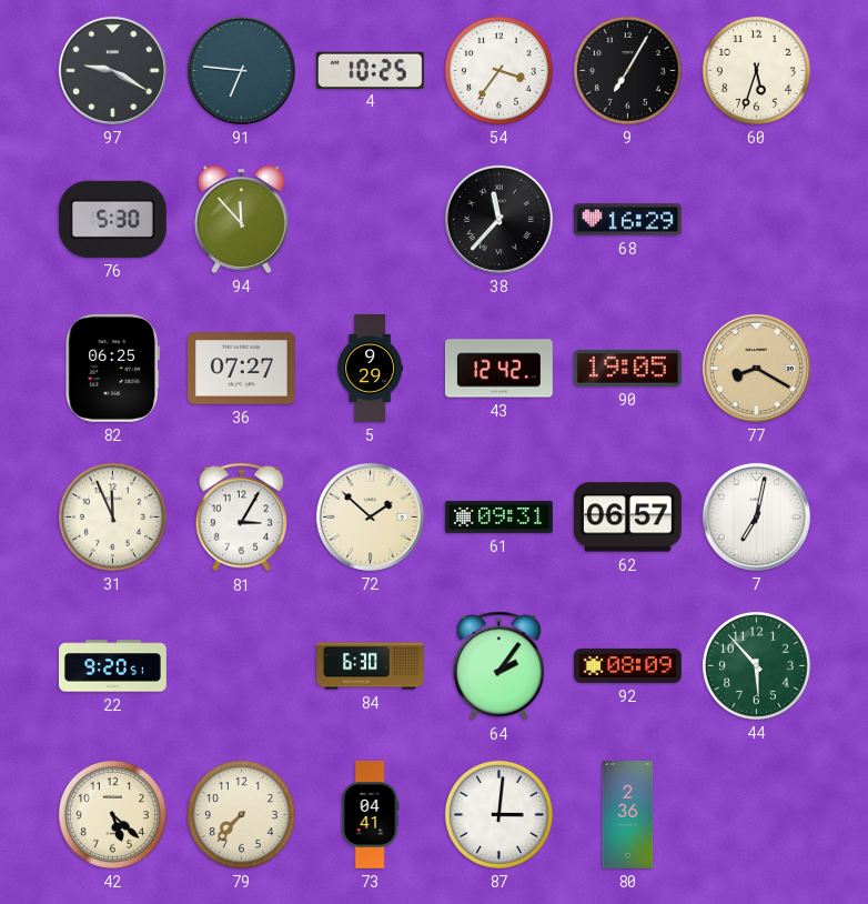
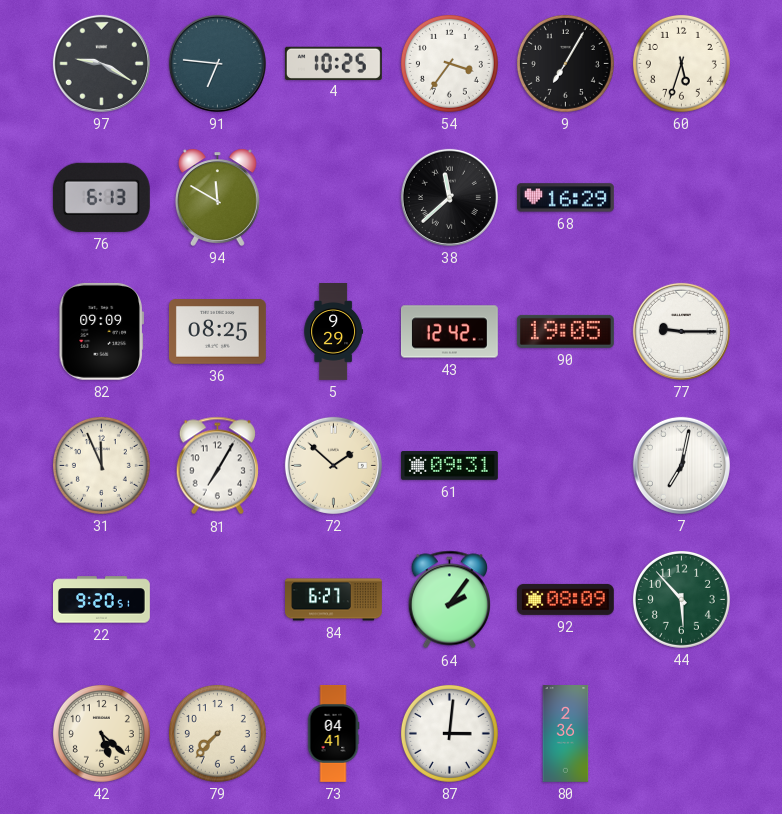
76: 5:30 -> 6:13
94: 11:53 -> 11:50
38: 11:37 -> 11:38
82: 06:25 -> 09:09
36: 07:27 -> 08:25
77: 8:20 -> 9:15
77 dial: champagne -> white
81: 3:05 -> 7:05
62: 06:57 -> none
84: 6:30 -> 6:27
